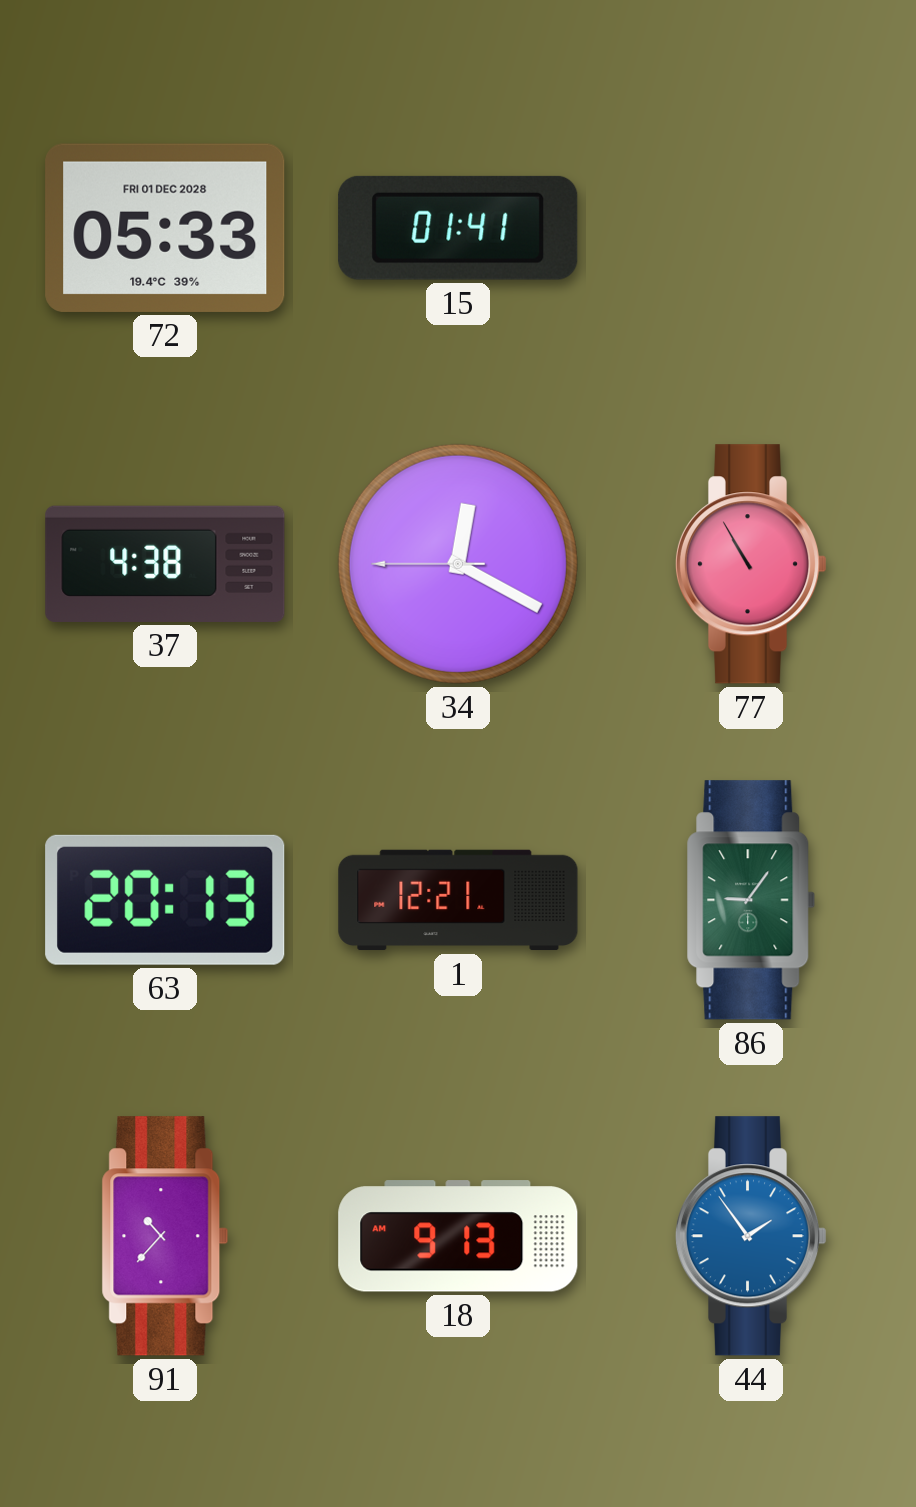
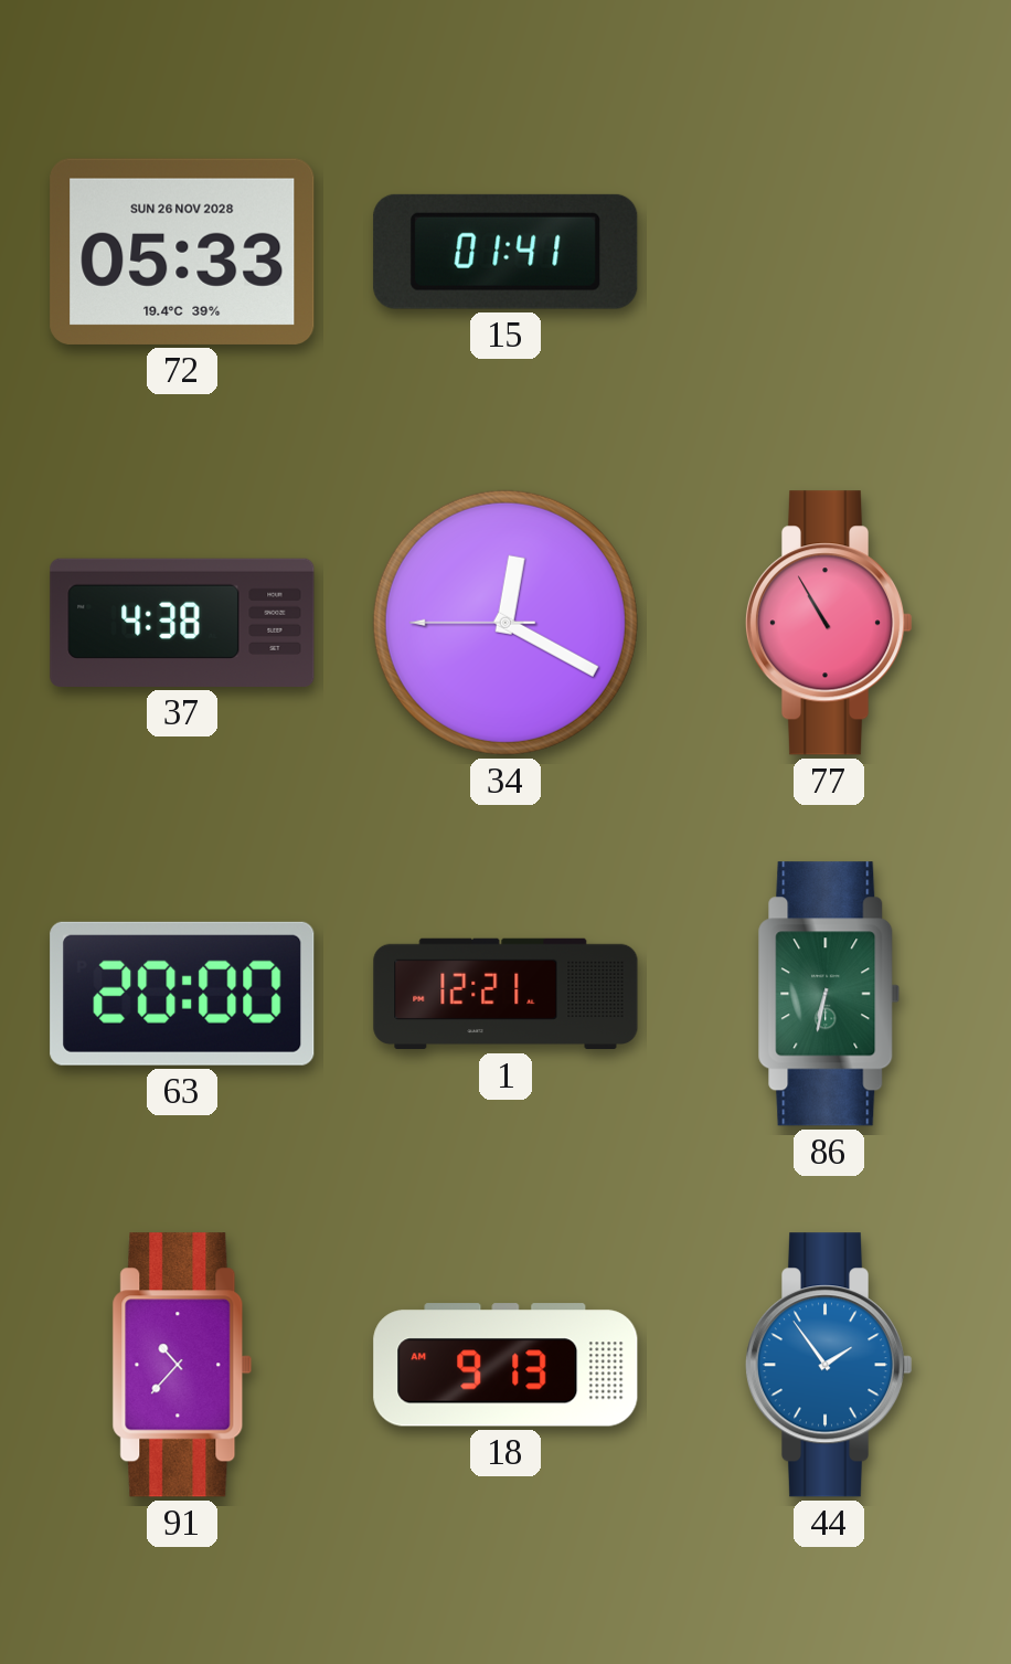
72 date: FRI 01 DEC 2028 -> SUN 26 NOV 2028
63: 20:13 -> 20:00
86: 9:06 -> 6:32
